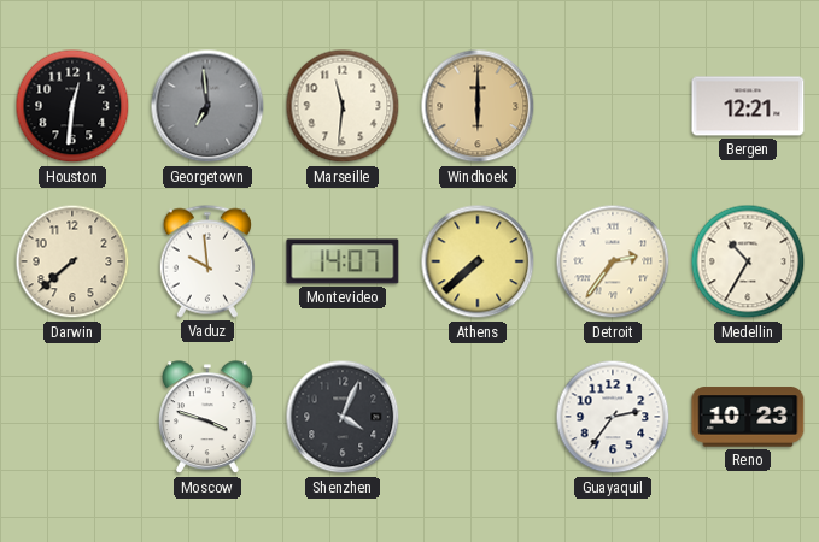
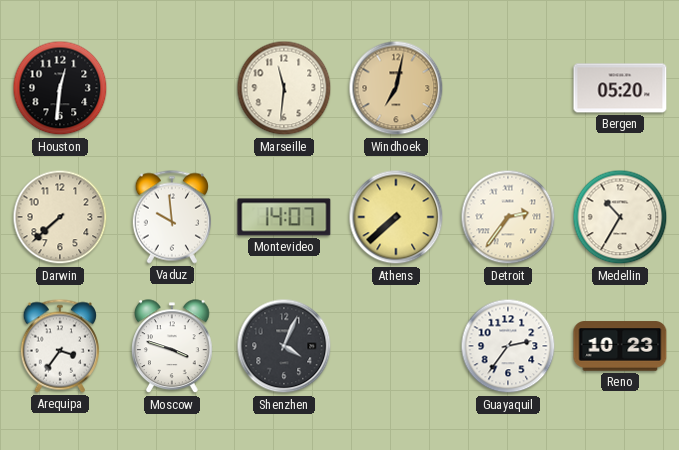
Georgetown: 6:59 -> none
Windhoek: 6:00 -> 7:02
Bergen: 12:21 -> 05:20
Arequipa: none -> 3:36
